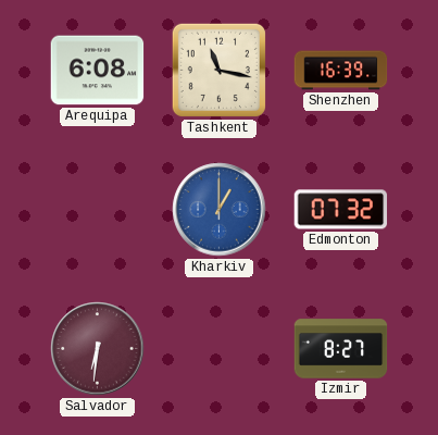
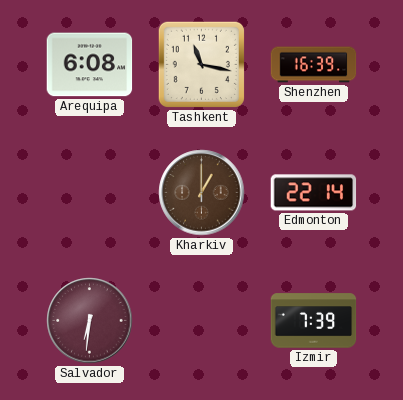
Kharkiv dial: blue -> brown
Edmonton: 07:32 -> 22:14
Izmir: 8:27 -> 7:39
